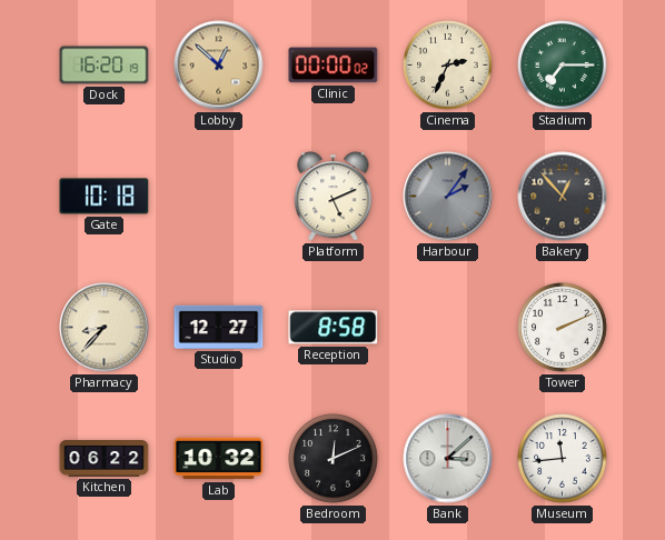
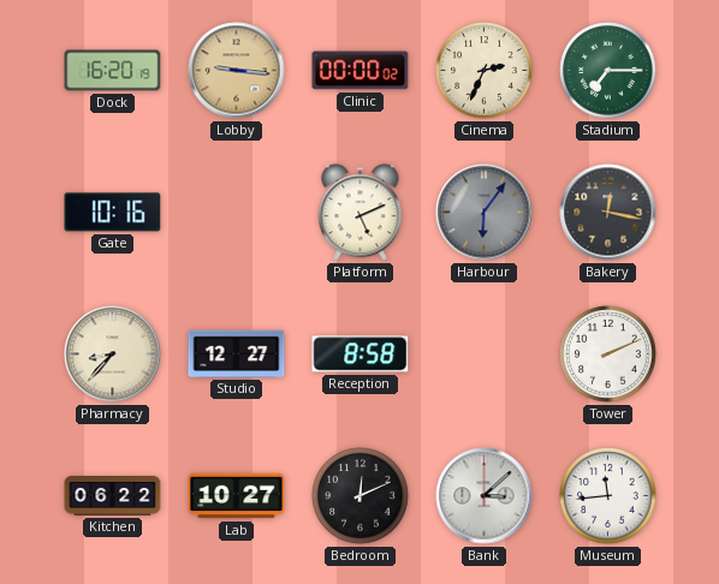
Lobby: 12:52 -> 9:16
Gate: 10:18 -> 10:16
Harbour: 2:06 -> 6:06
Bakery: 12:53 -> 12:17
Lab: 10:32 -> 10:27
